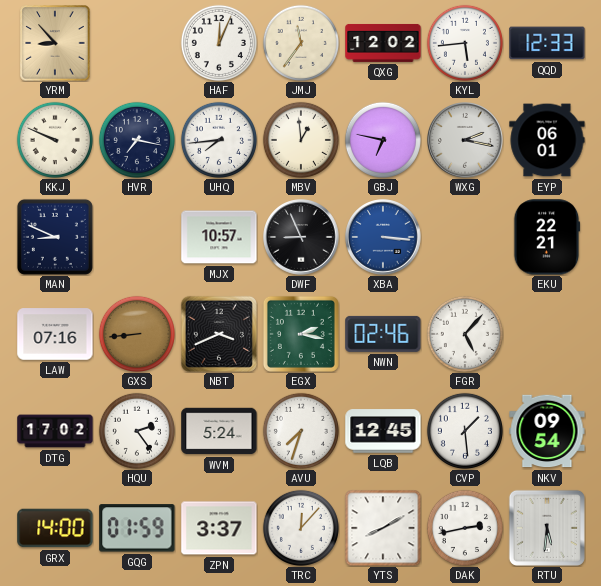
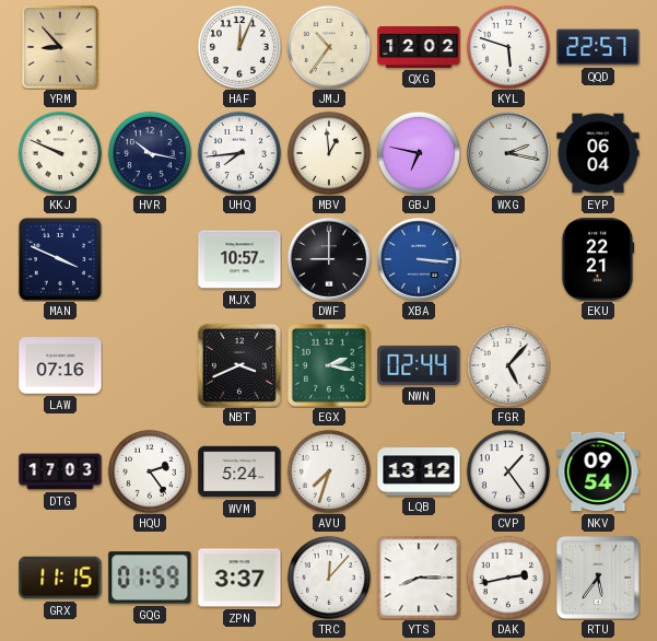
JMJ: 11:36 -> 10:36
KYL: 5:44 -> 5:48
QQD: 12:33 -> 22:57
HVR: 7:17 -> 10:17
EYP: 06:01 -> 06:04
MAN: 8:49 -> 3:49
DWF: 8:56 -> 9:00
GXS: 8:44 -> none
NWN: 02:46 -> 02:44
DTG: 17:02 -> 17:03
LQB: 12:45 -> 13:12
CVP: 1:29 -> 1:24
GRX: 14:00 -> 11:15
YTS: 8:10 -> 8:15
RTU: 5:31 -> 5:36
